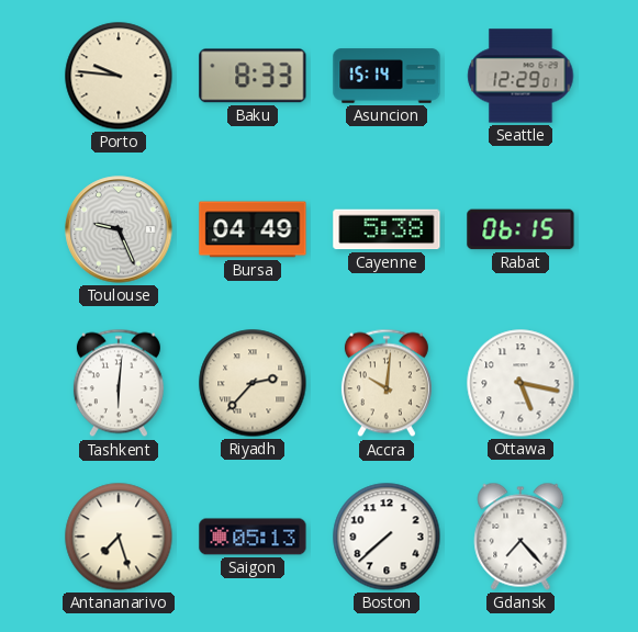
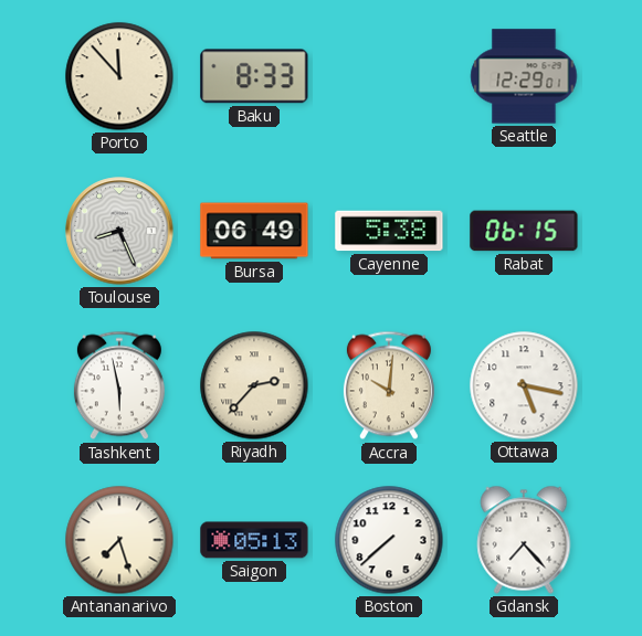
Porto: 9:46 -> 11:53
Asuncion: 15:14 -> none
Toulouse: 9:26 -> 8:26
Bursa: 04:49 -> 06:49
Tashkent: 6:01 -> 5:58
